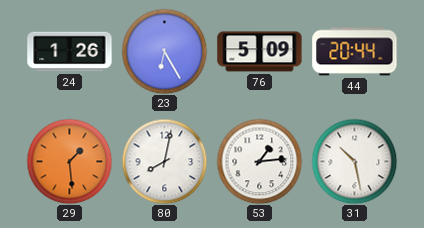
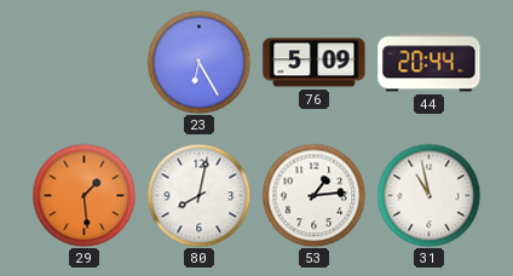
24: 1:26 -> none
31: 10:28 -> 10:58
